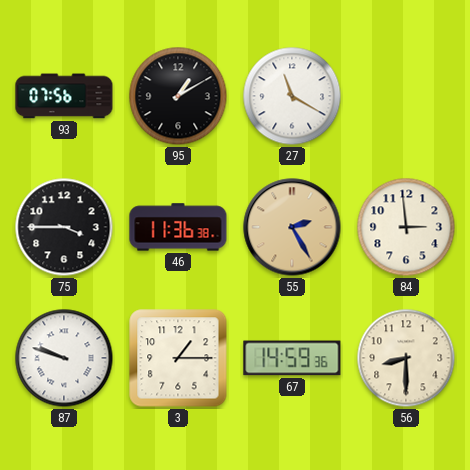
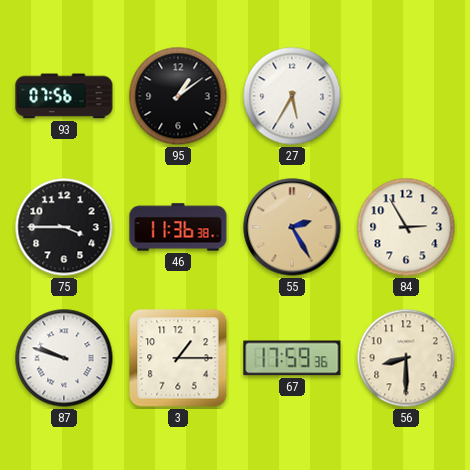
95: 1:10 -> 1:09
27: 11:20 -> 5:35
84: 2:59 -> 2:55
67: 14:59 -> 17:59
